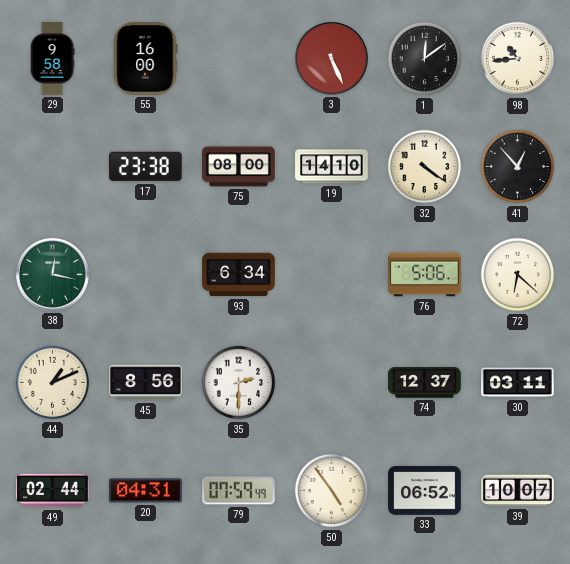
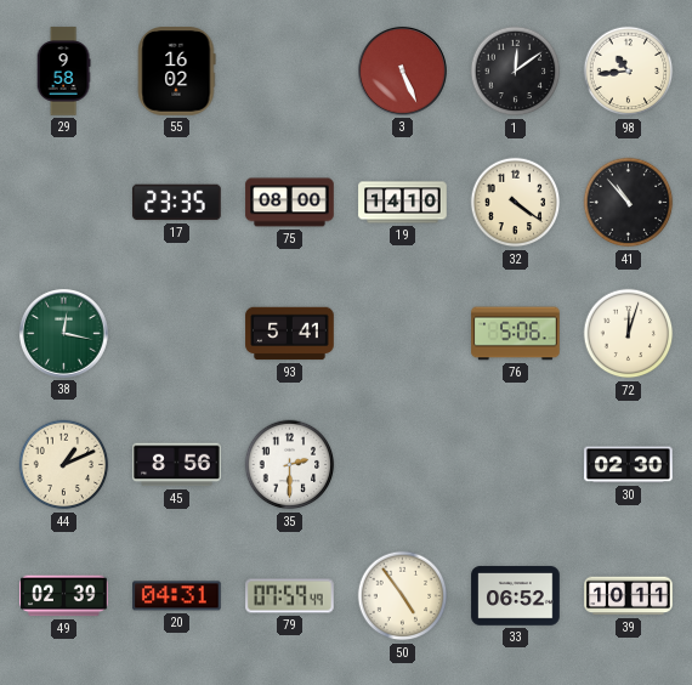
55: 16:00 -> 16:02
17: 23:38 -> 23:35
41: 12:53 -> 10:53
93: 6:34 -> 5:41
72: 6:22 -> 12:03
74: 12:37 -> none
30: 03:11 -> 02:30
49: 02:44 -> 02:39
39: 10:07 -> 10:11
